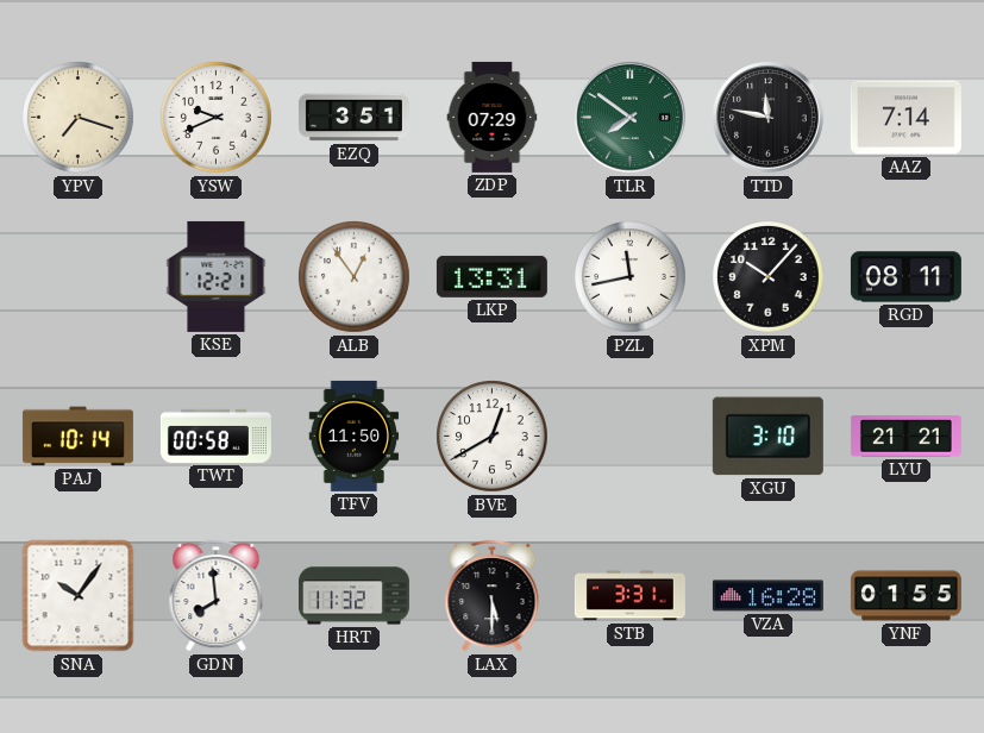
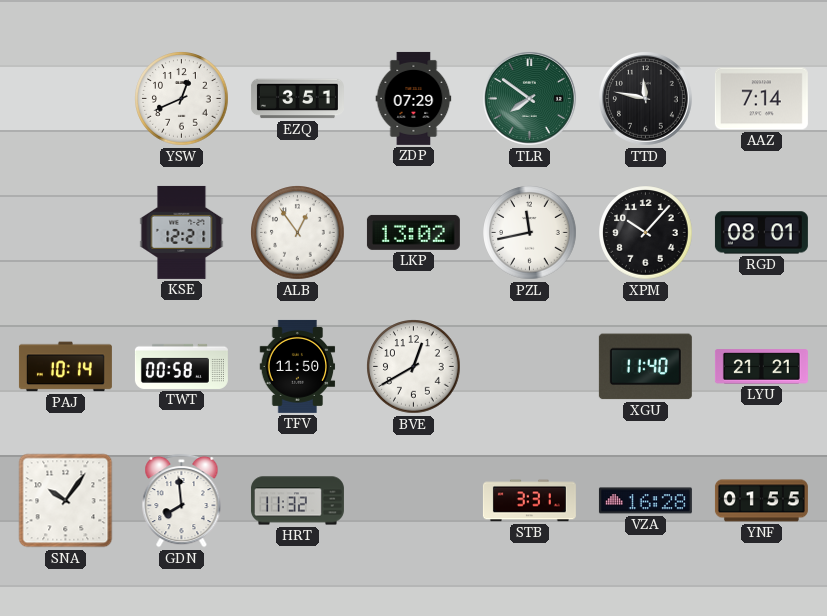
YPV: 7:18 -> none
YSW: 9:41 -> 12:41
LKP: 13:31 -> 13:02
RGD: 08:11 -> 08:01
XGU: 3:10 -> 11:40
LAX: 5:30 -> none
